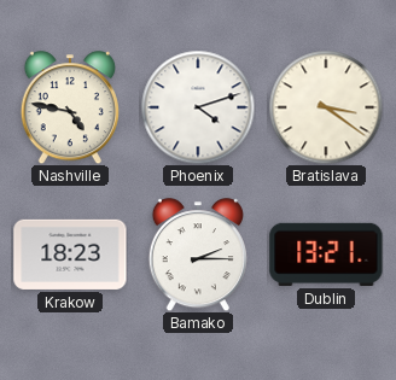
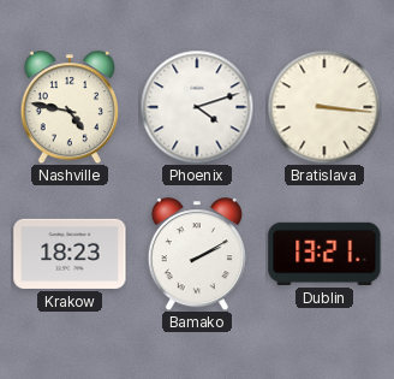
Bratislava: 3:21 -> 3:16
Bamako: 2:15 -> 2:10
